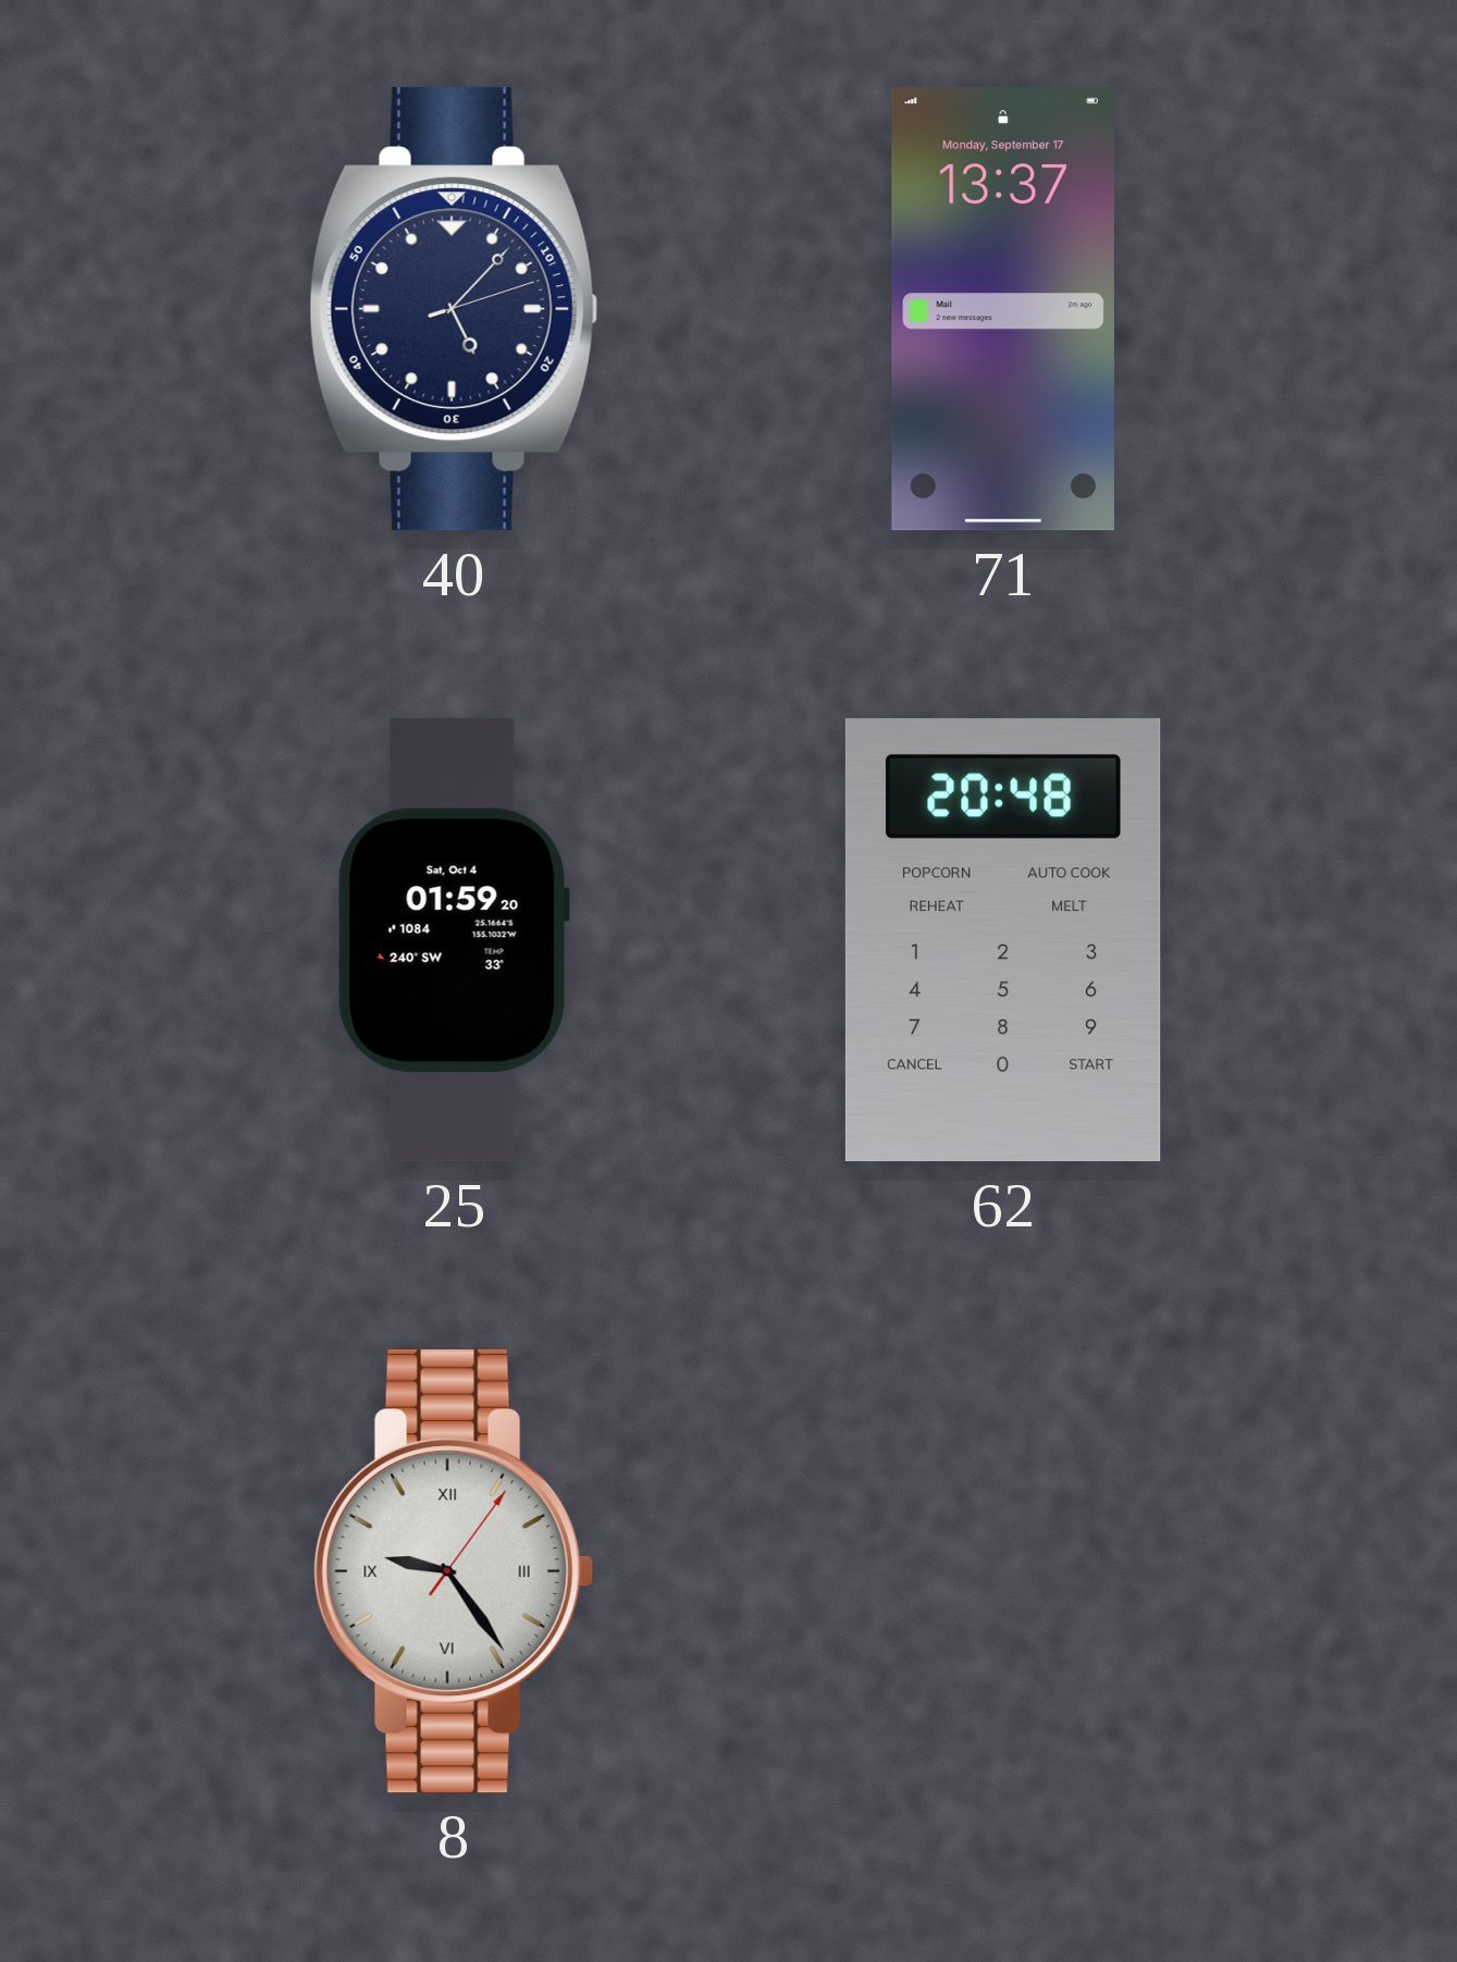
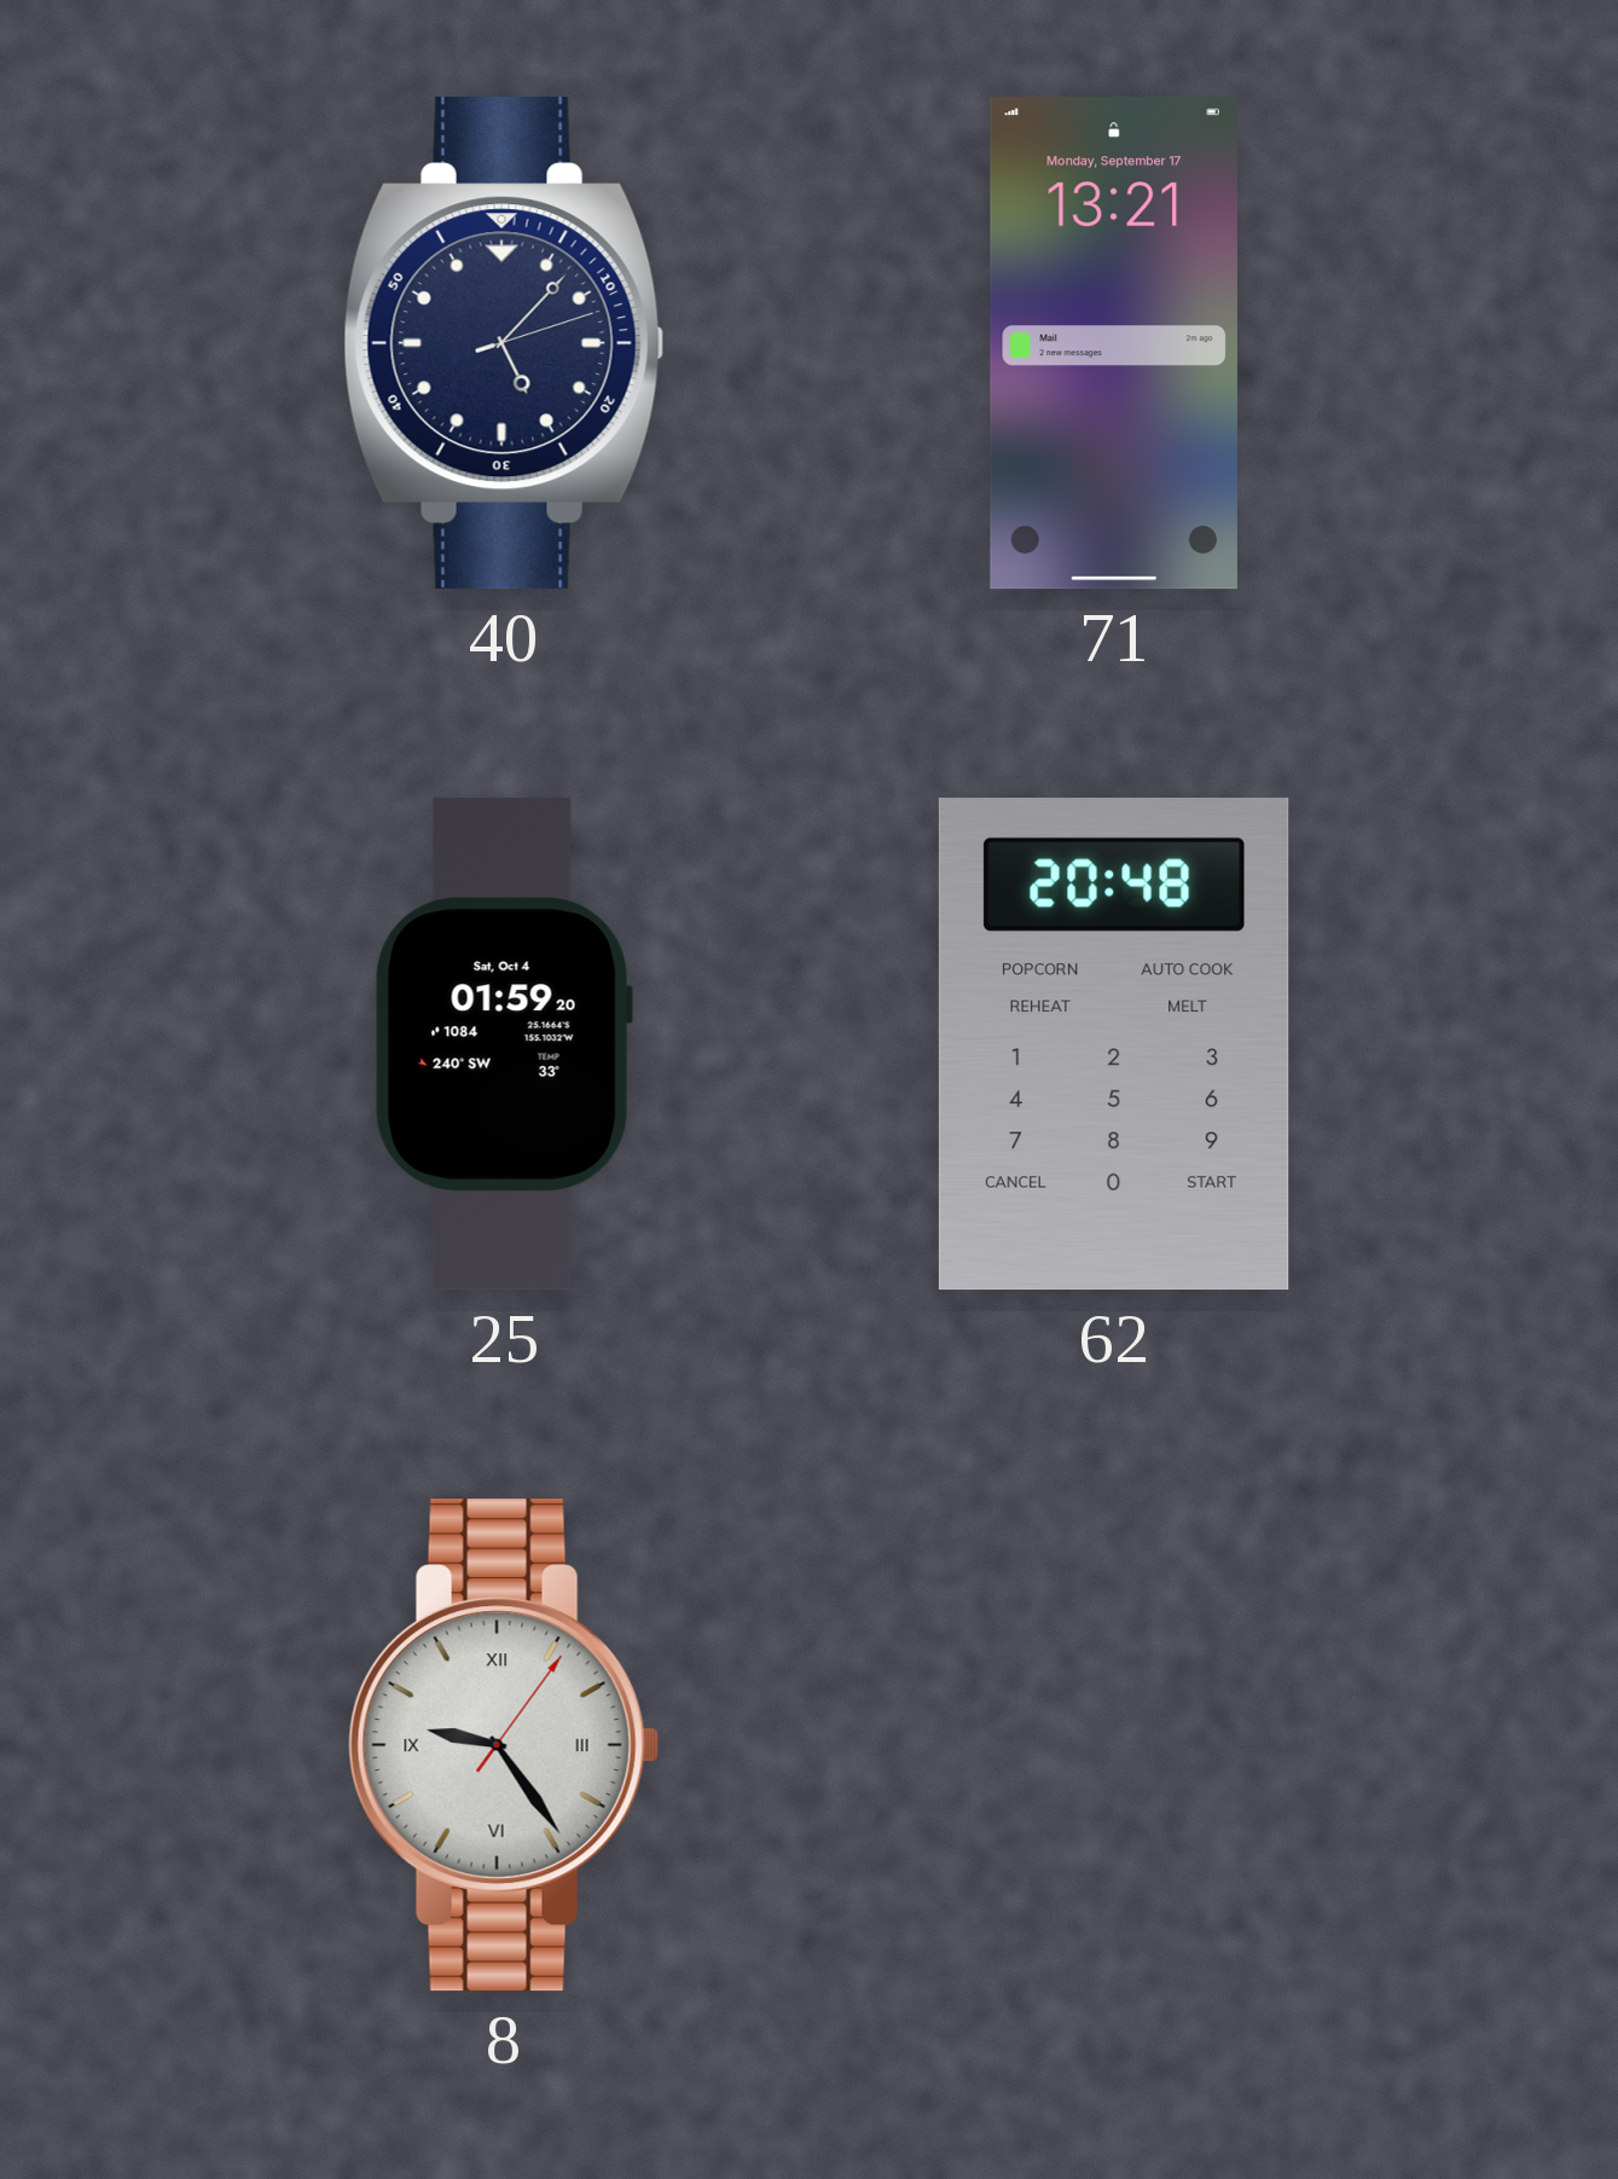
71: 13:37 -> 13:21
